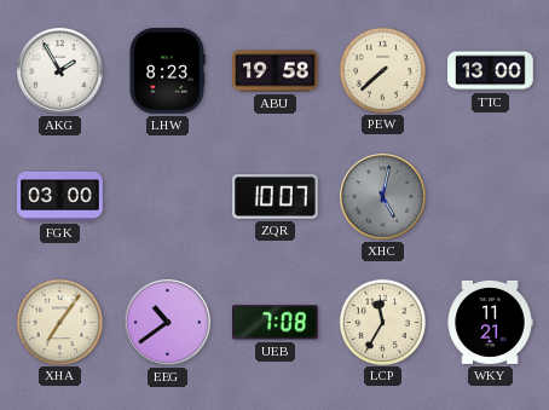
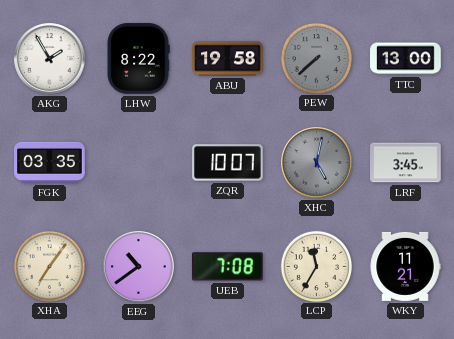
LHW: 8:23 -> 8:22
PEW dial: cream -> grey
FGK: 03:00 -> 03:35
LRF: none -> 3:45
